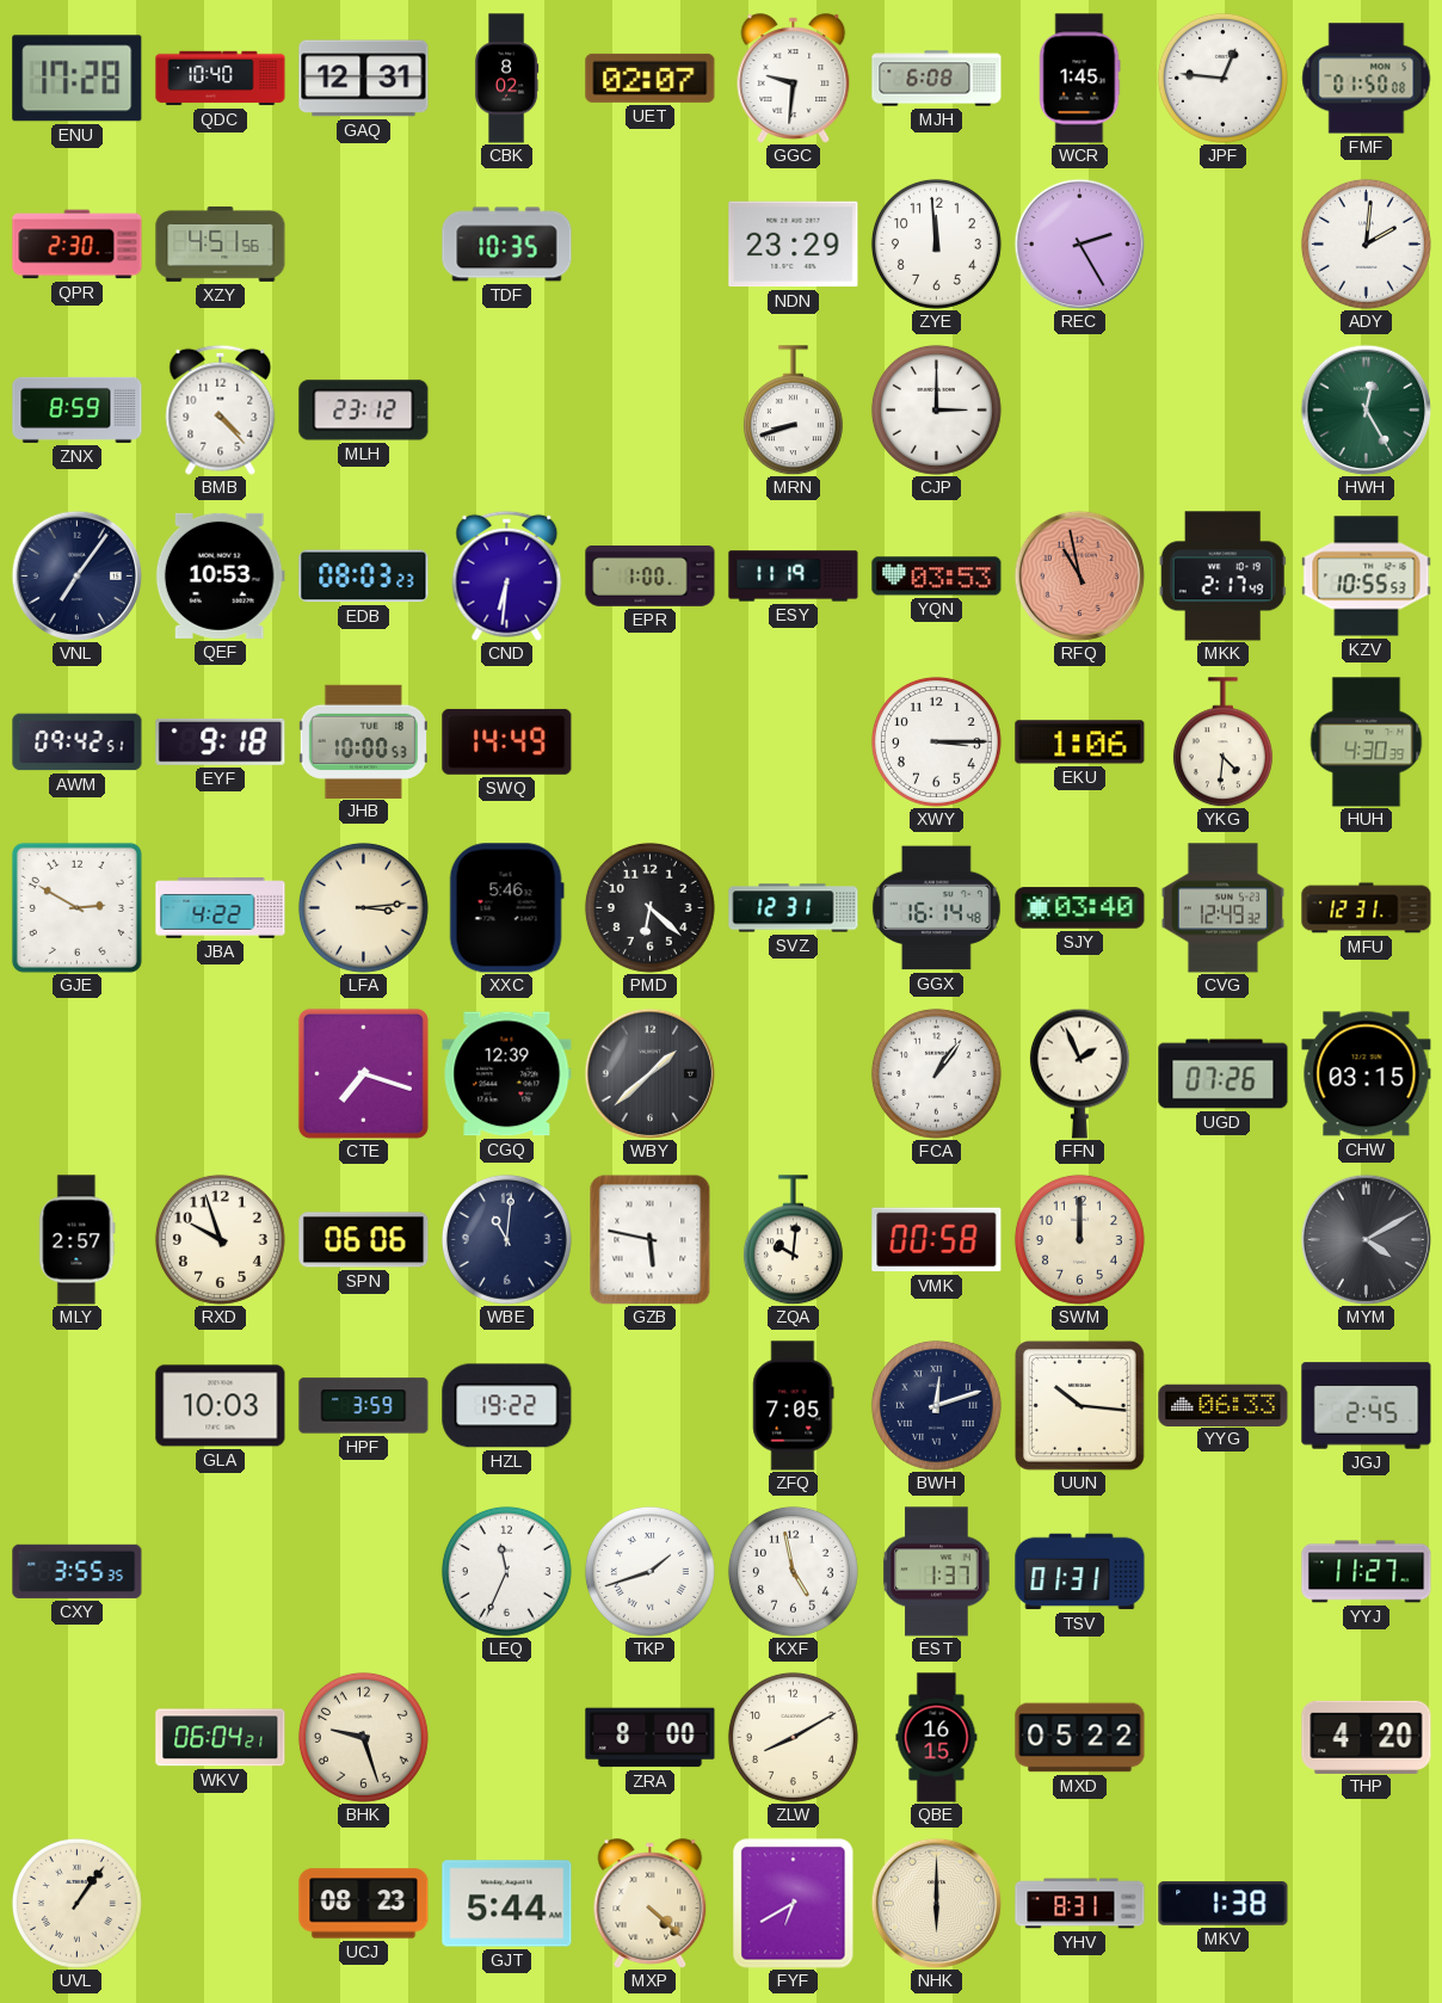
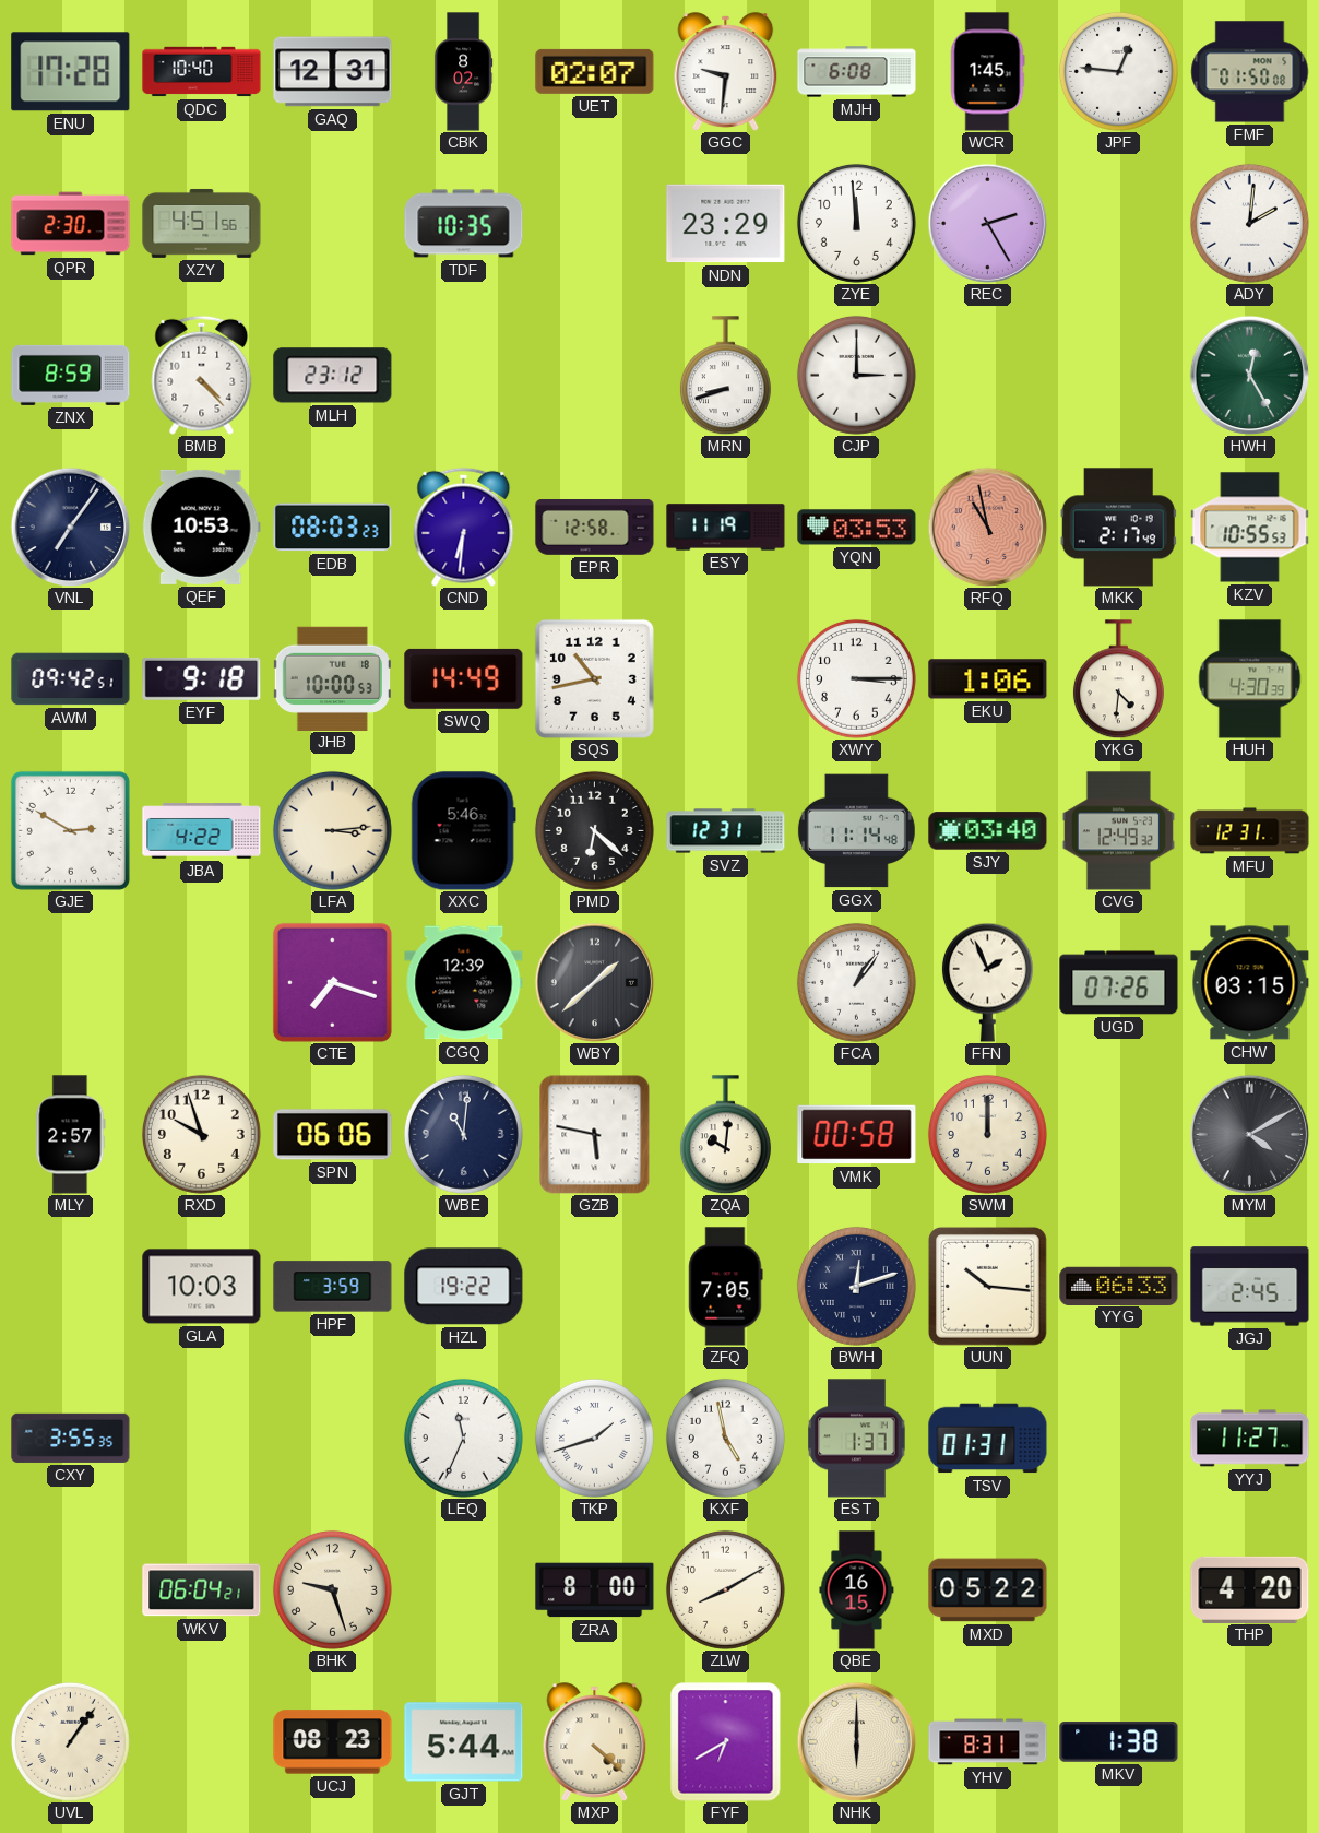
EPR: 1:00 -> 12:58
SQS: none -> 10:43
GGX: 16:14 -> 11:14
